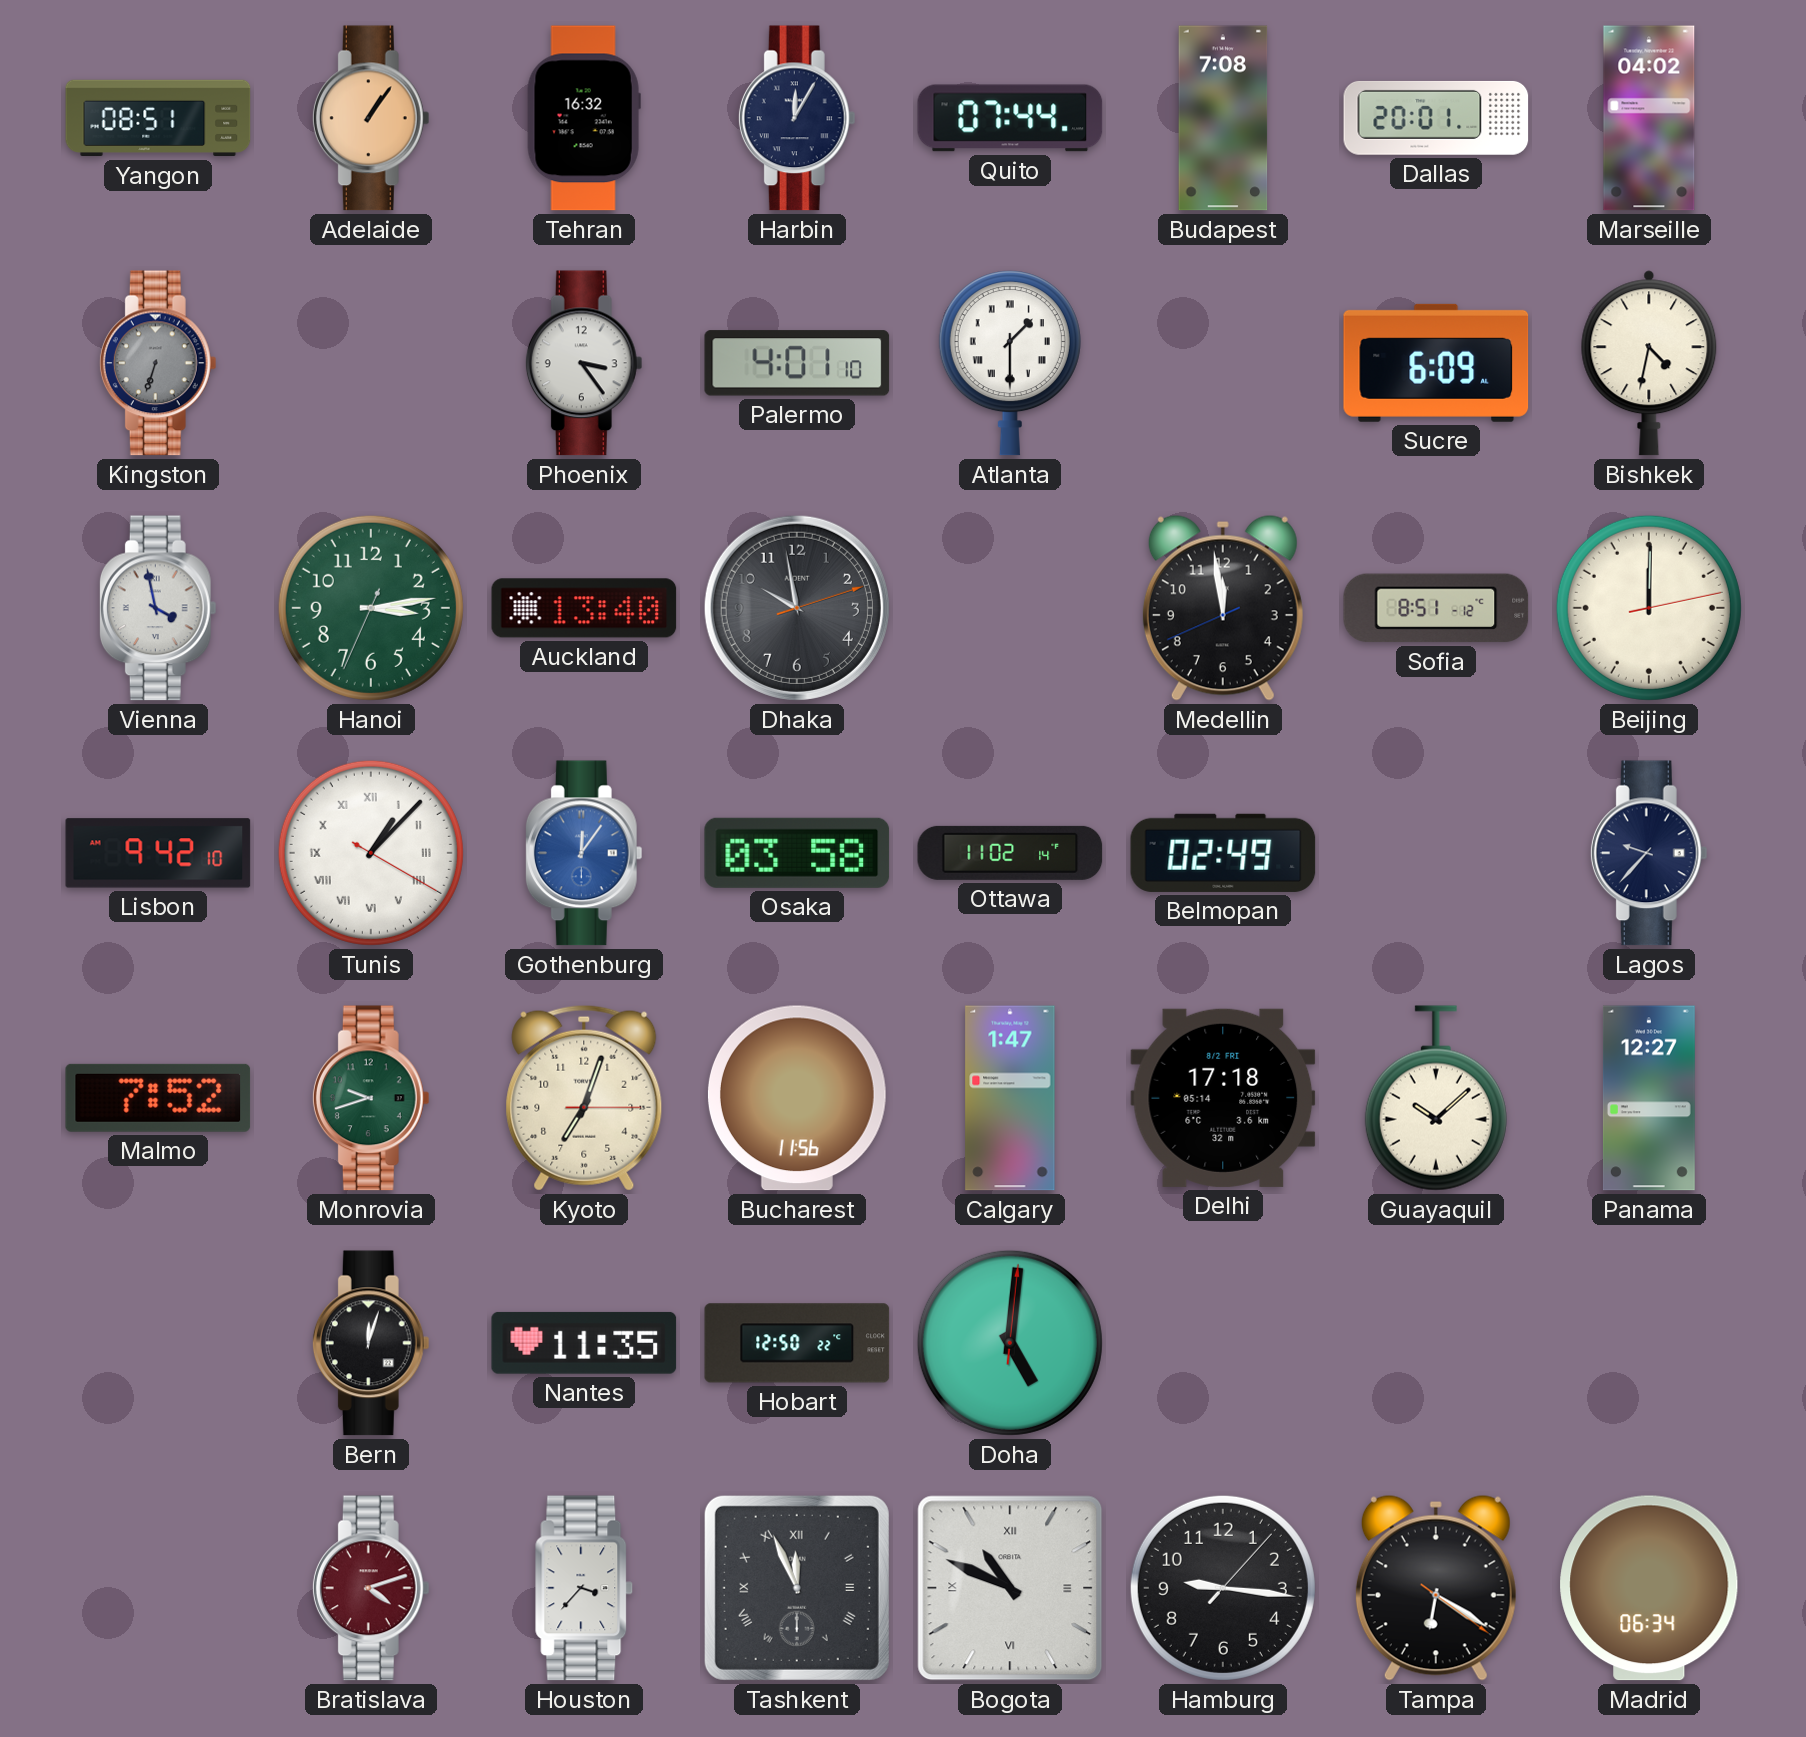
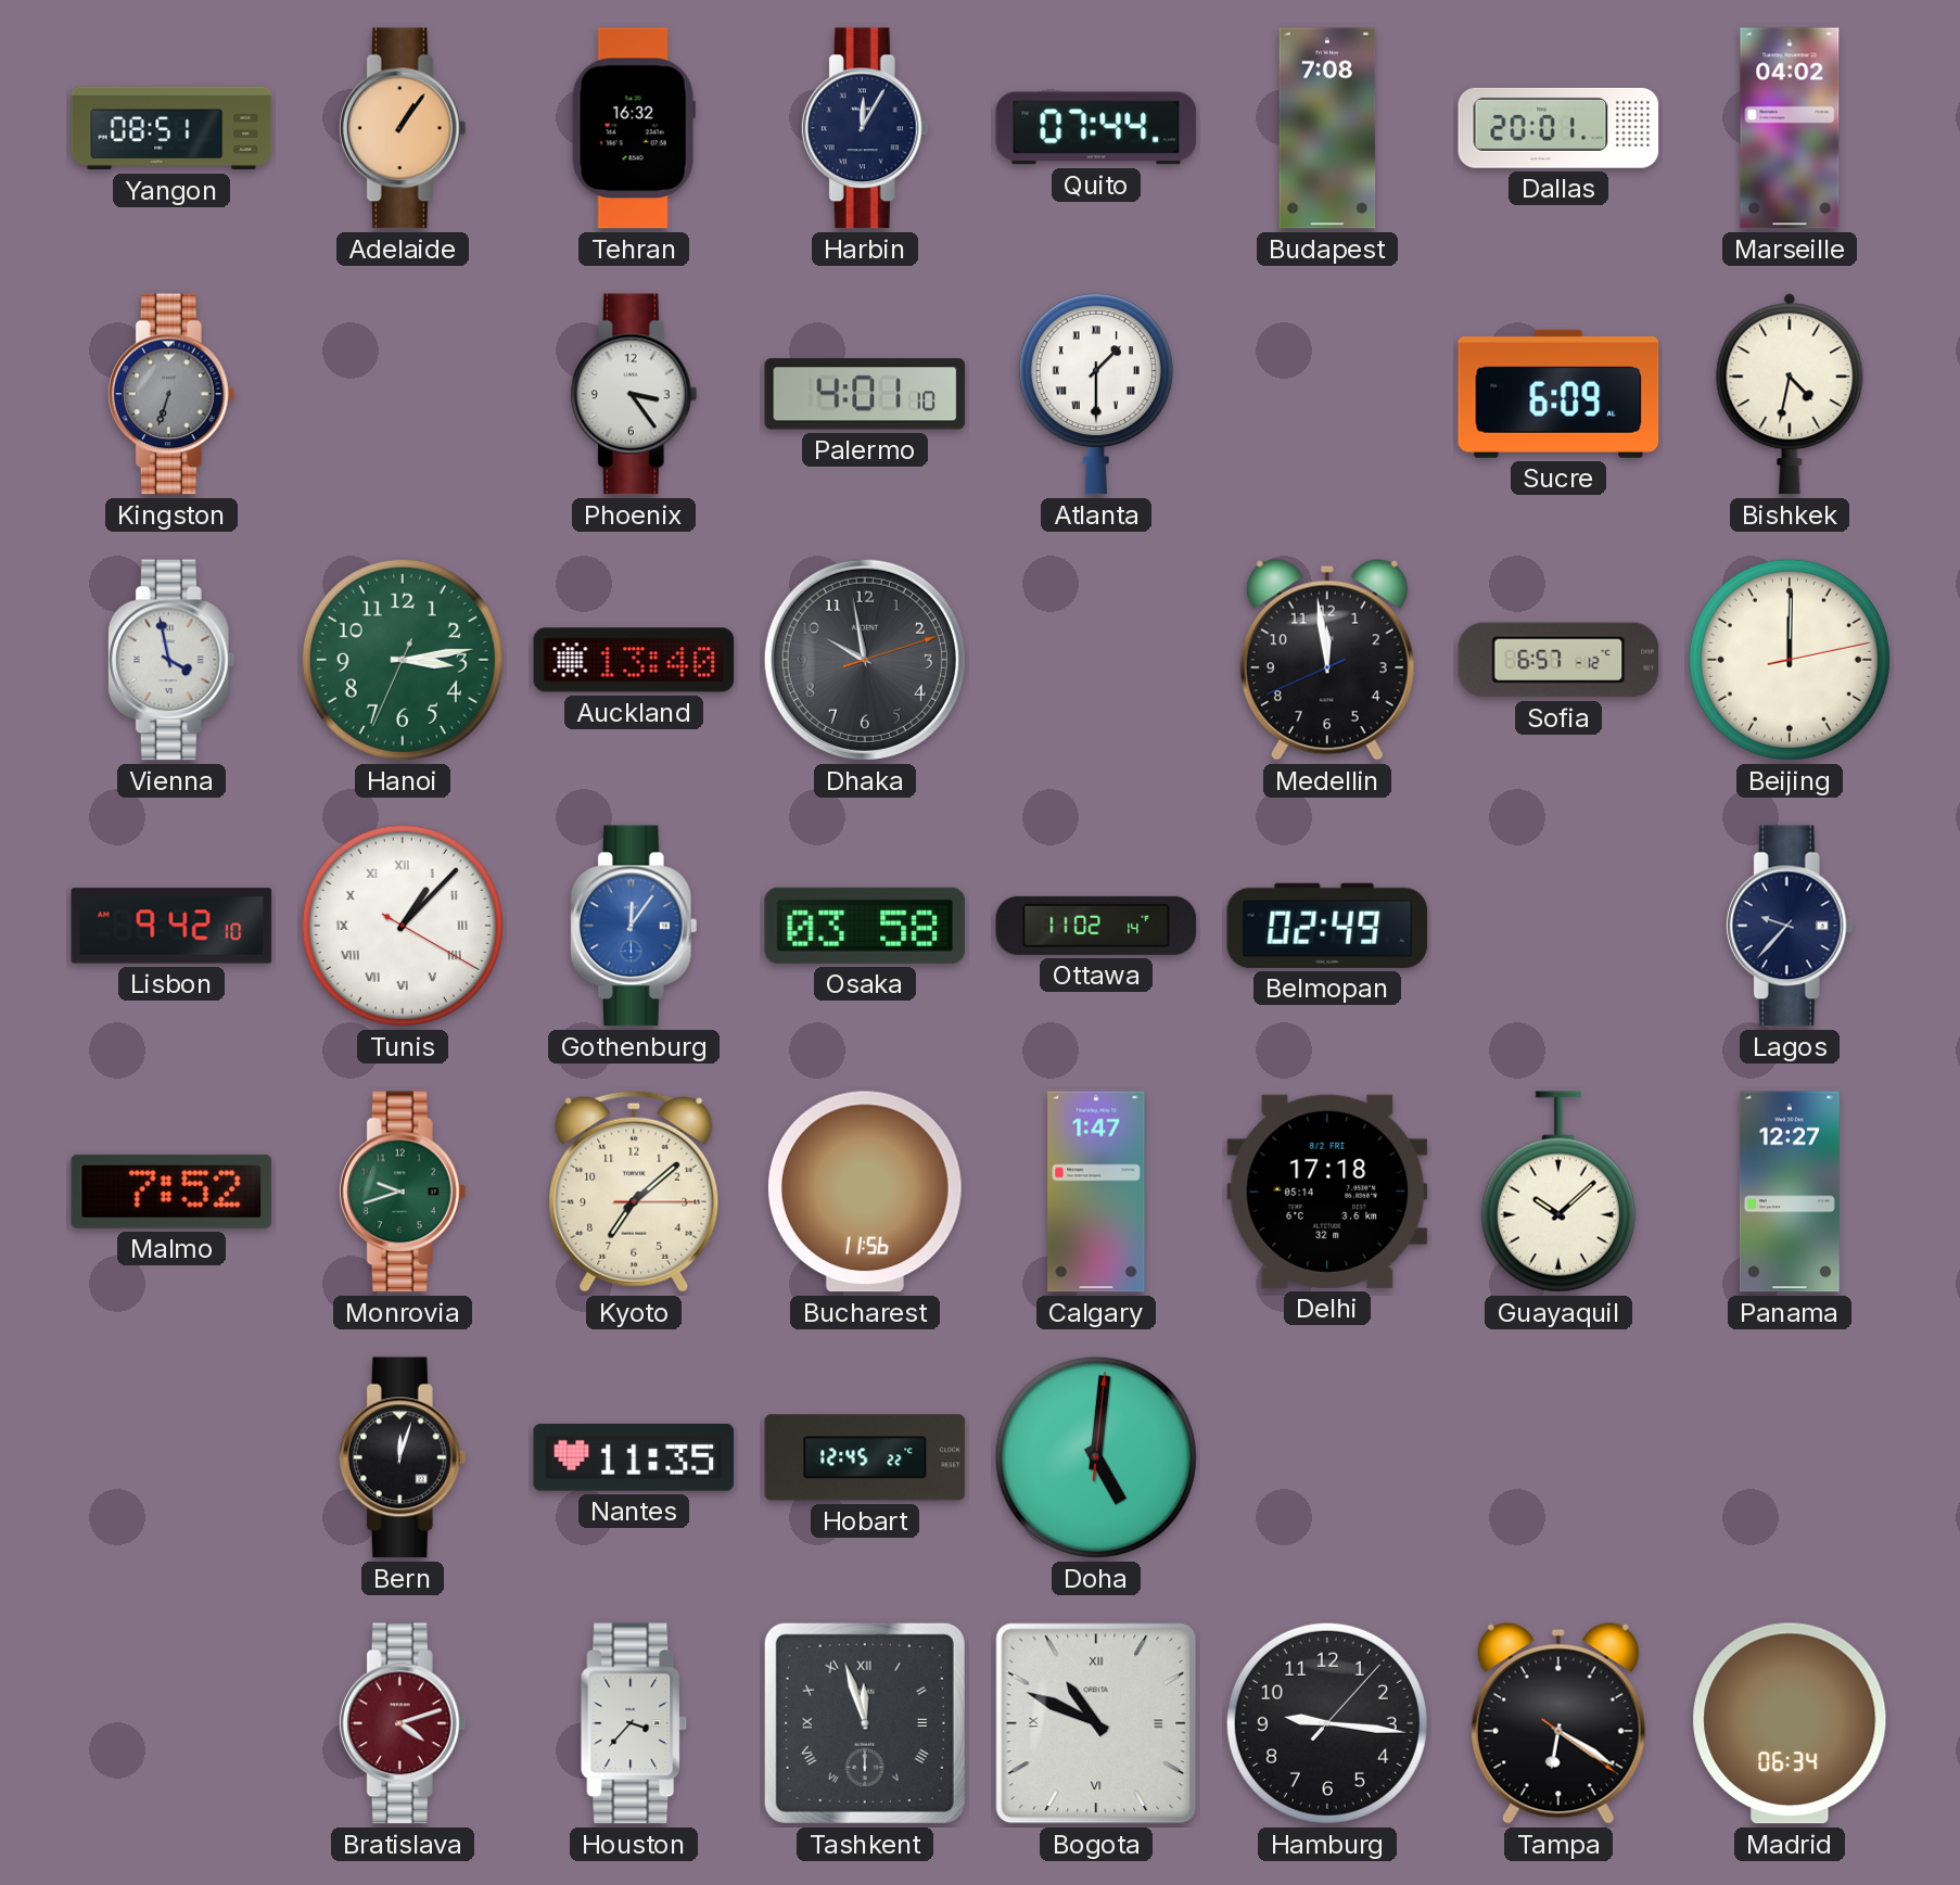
Sofia: 8:51 -> 6:57
Kyoto: 7:03 -> 7:08
Hobart: 12:50 -> 12:45
Tashkent: 11:56 -> 11:57
